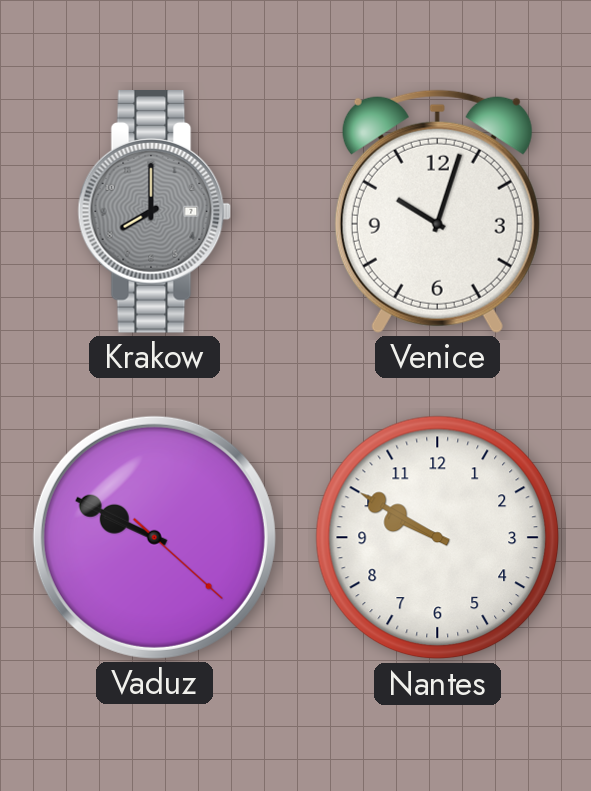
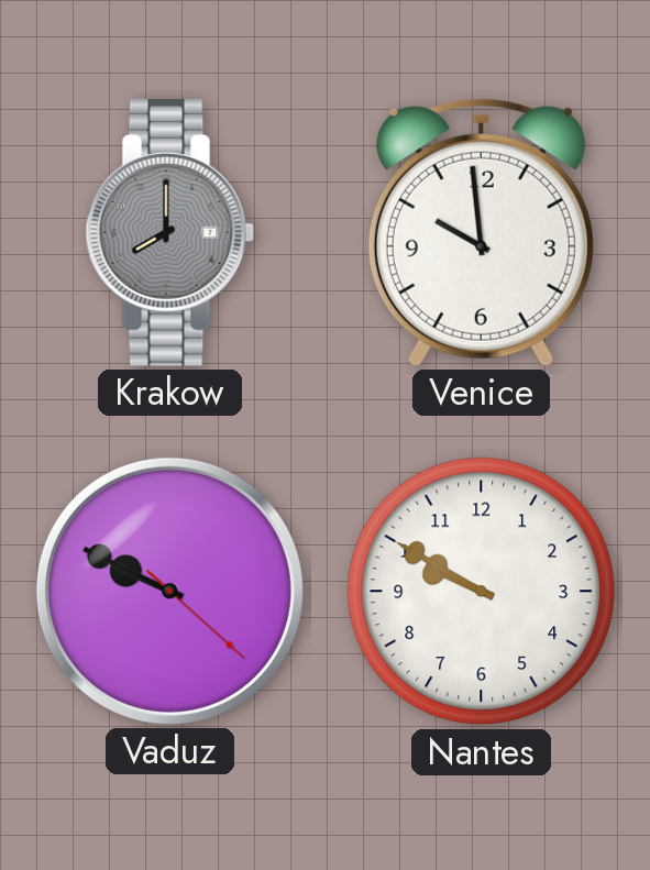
Venice: 10:03 -> 9:59
